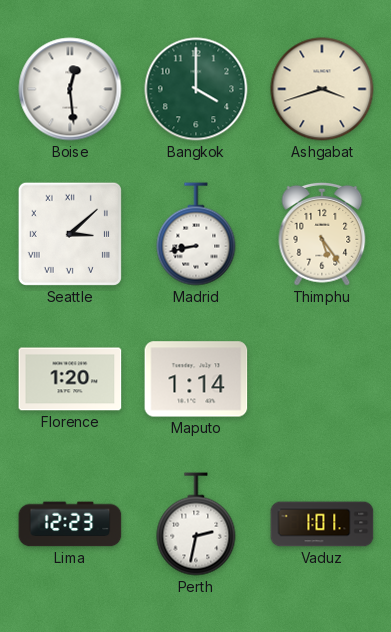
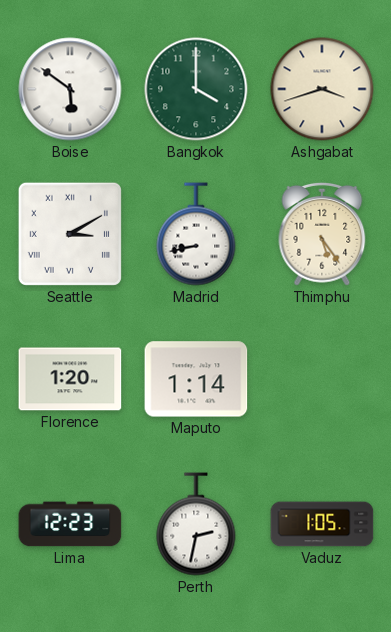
Boise: 12:29 -> 5:51
Seattle: 3:08 -> 3:10
Vaduz: 1:01 -> 1:05
